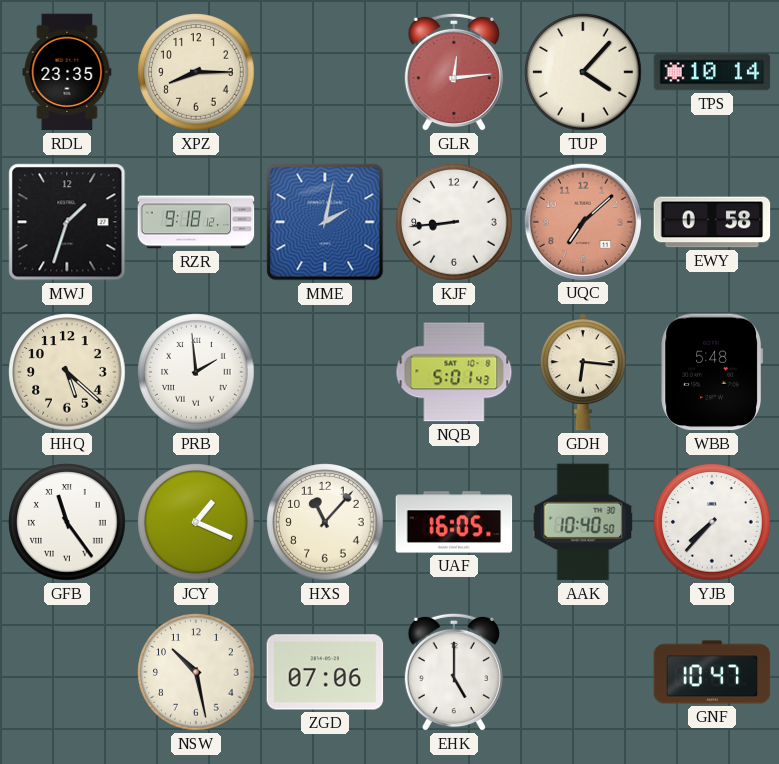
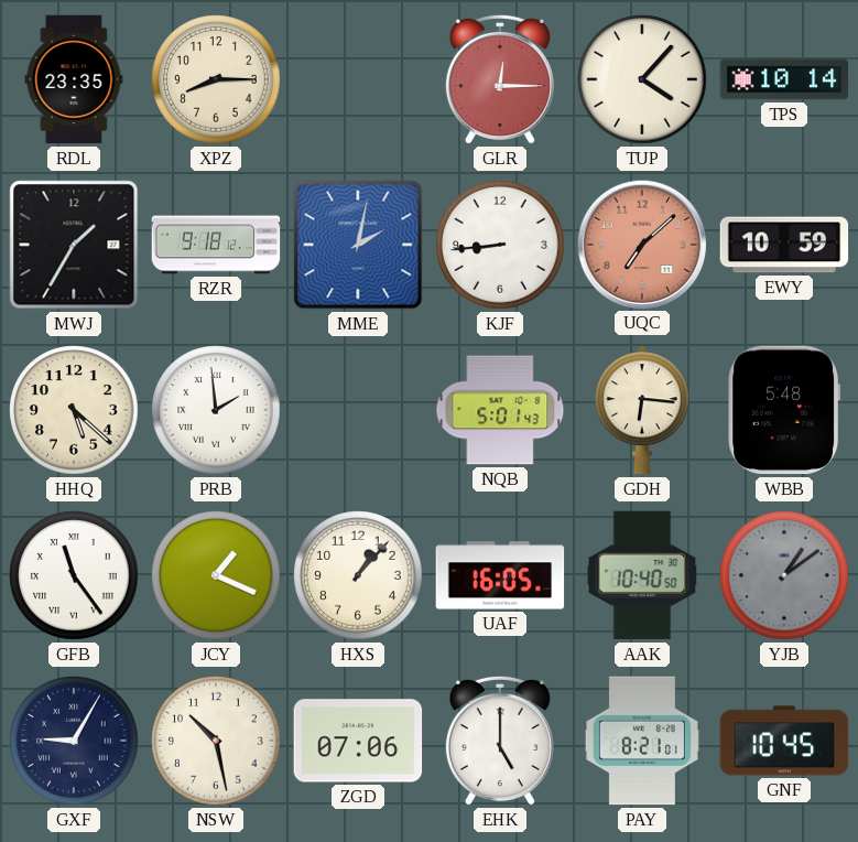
GLR: 12:14 -> 12:15
MWJ: 1:33 -> 1:35
EWY: 0:58 -> 10:59
HXS: 11:07 -> 1:07
YJB: 7:37 -> 1:09
YJB dial: white -> grey
GXF: none -> 9:05
PAY: none -> 8:21
GNF: 10:47 -> 10:45
